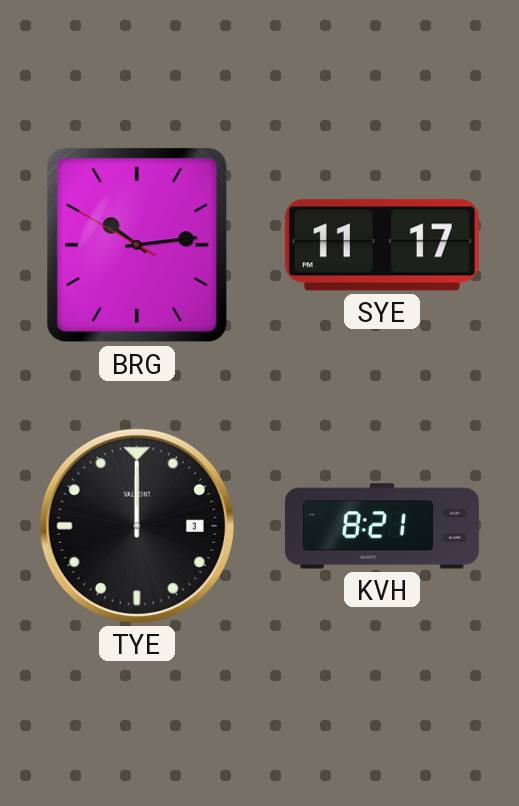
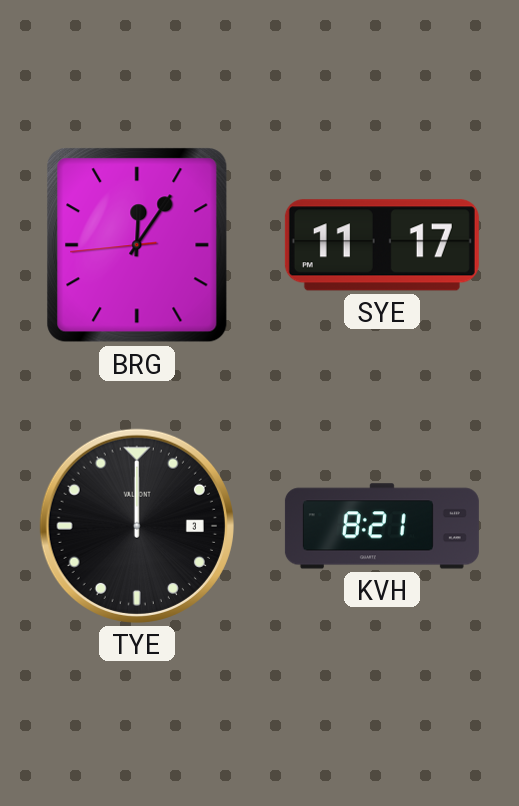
BRG: 10:13 -> 12:05
